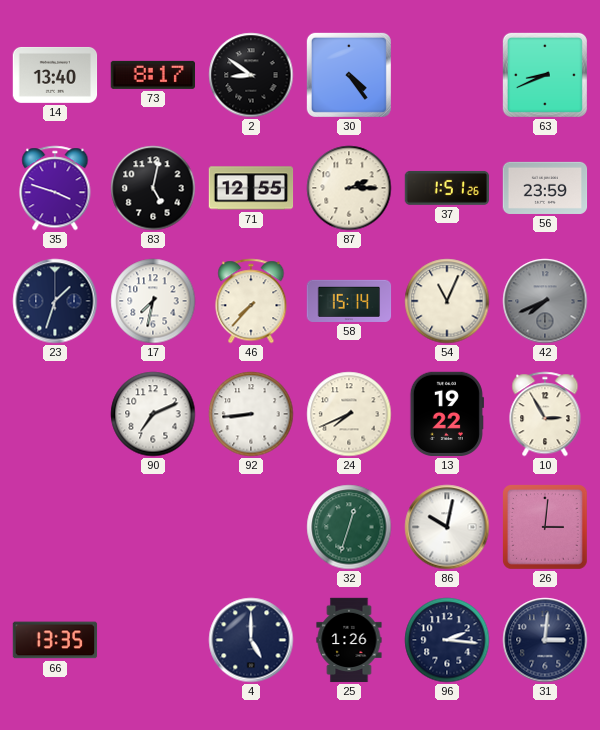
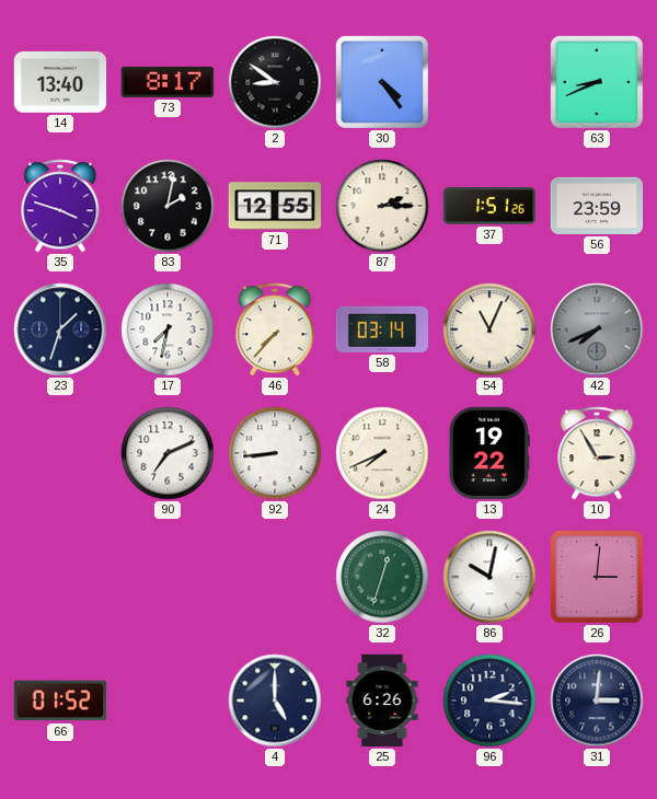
83: 5:02 -> 2:02
58: 15:14 -> 03:14
66: 13:35 -> 01:52
25: 1:26 -> 6:26
